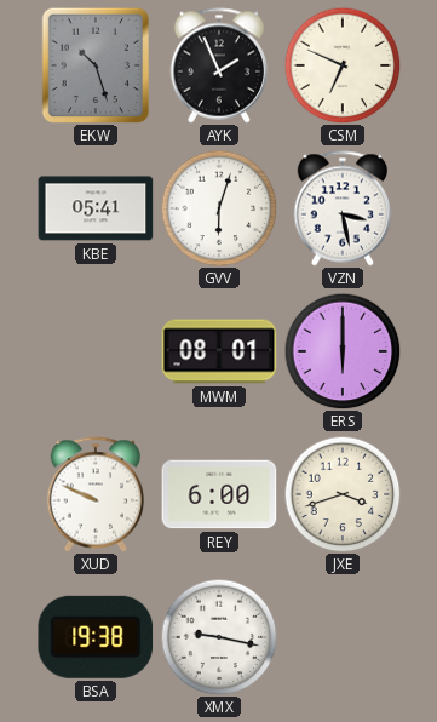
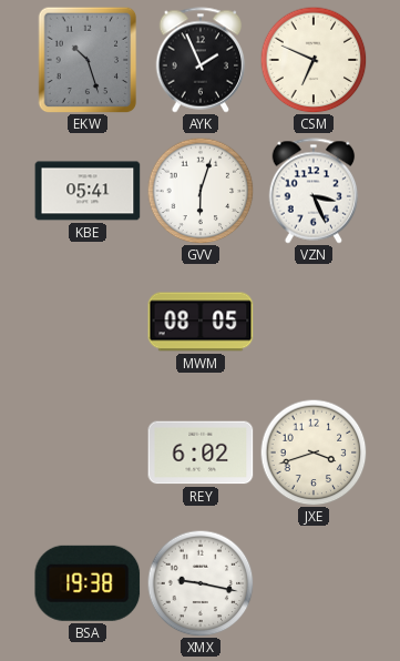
VZN: 3:28 -> 3:26
MWM: 08:01 -> 08:05
ERS: 6:00 -> none
XUD: 9:49 -> none
REY: 6:00 -> 6:02
